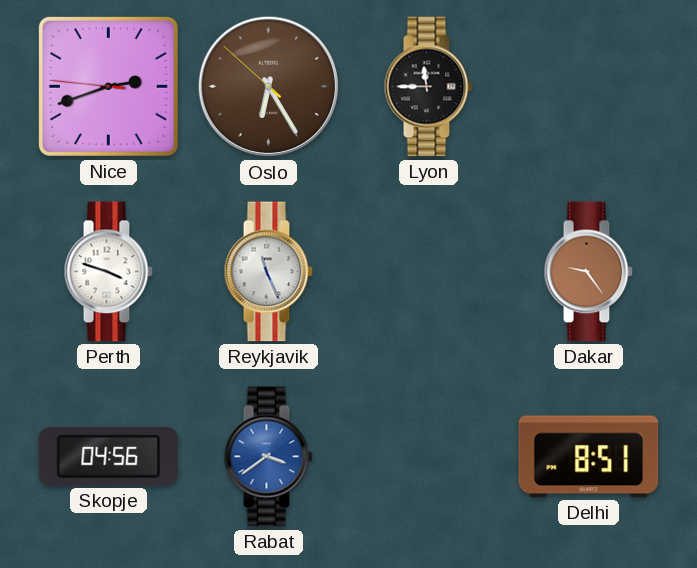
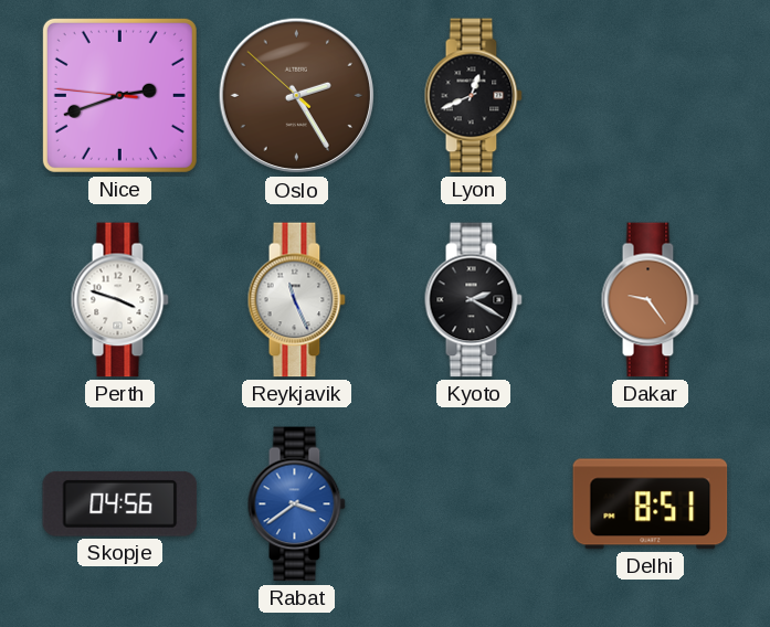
Oslo: 6:24 -> 2:24
Lyon: 11:45 -> 12:41
Kyoto: none -> 2:20
